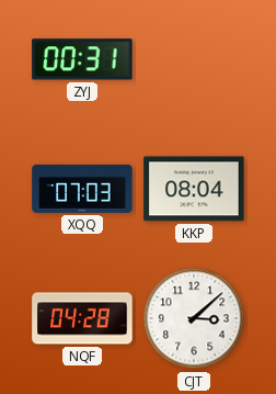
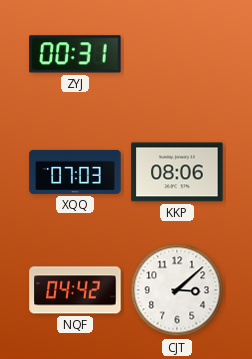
KKP: 08:04 -> 08:06
NQF: 04:28 -> 04:42
